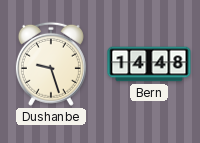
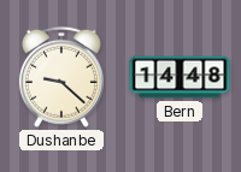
Dushanbe: 9:27 -> 9:22
